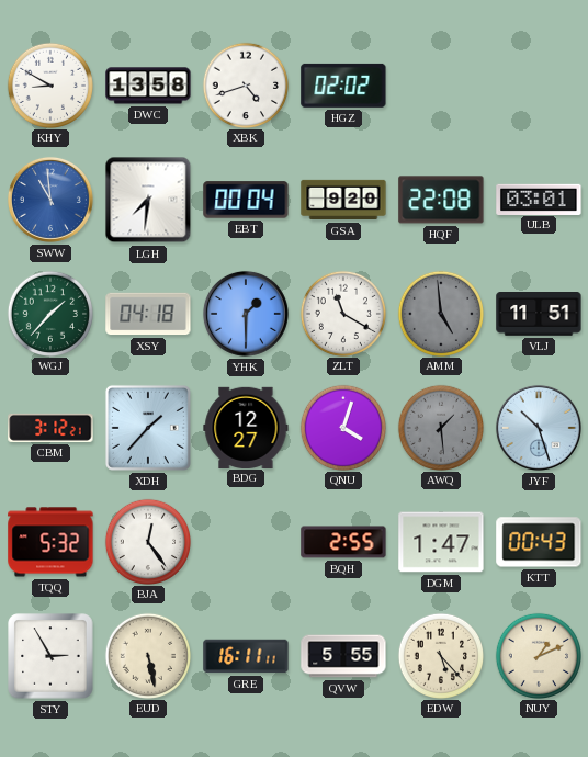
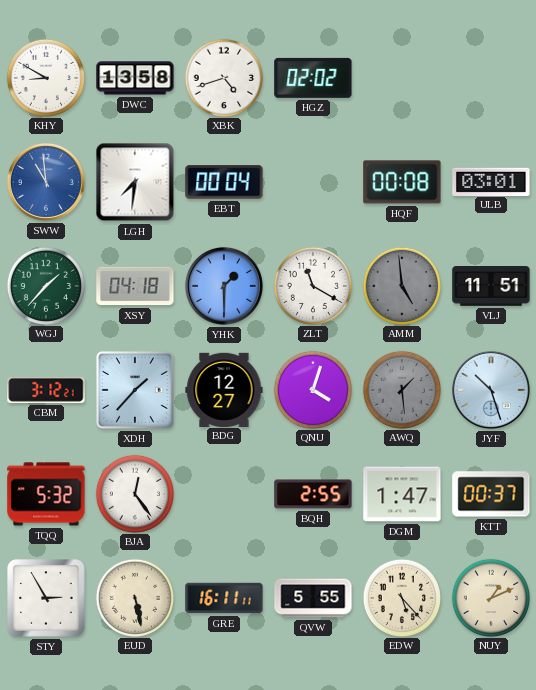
GSA: 9:20 -> none
HQF: 22:08 -> 00:08
KTT: 00:43 -> 00:37
